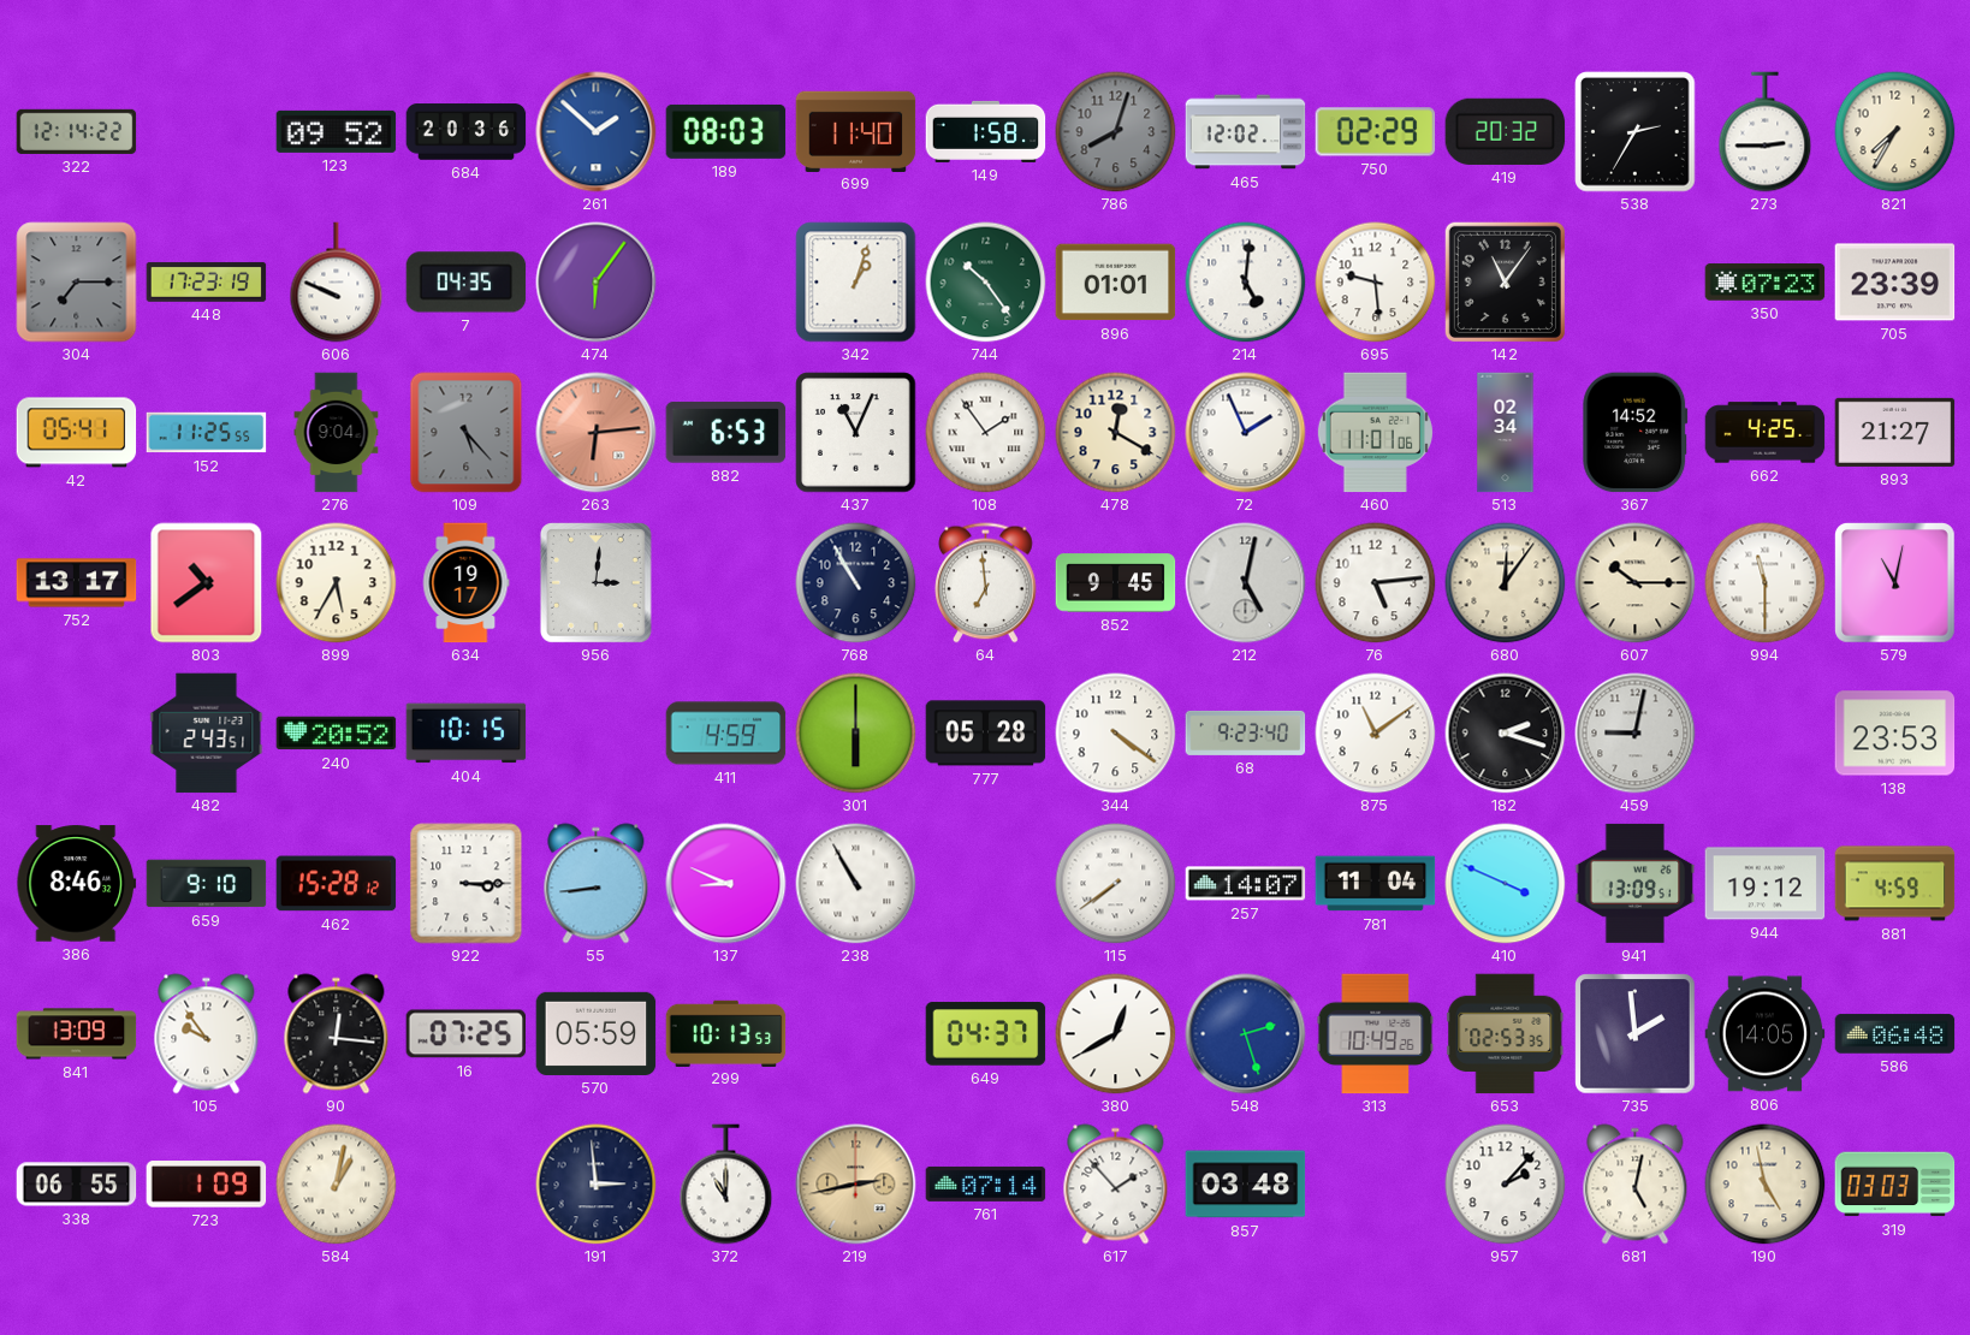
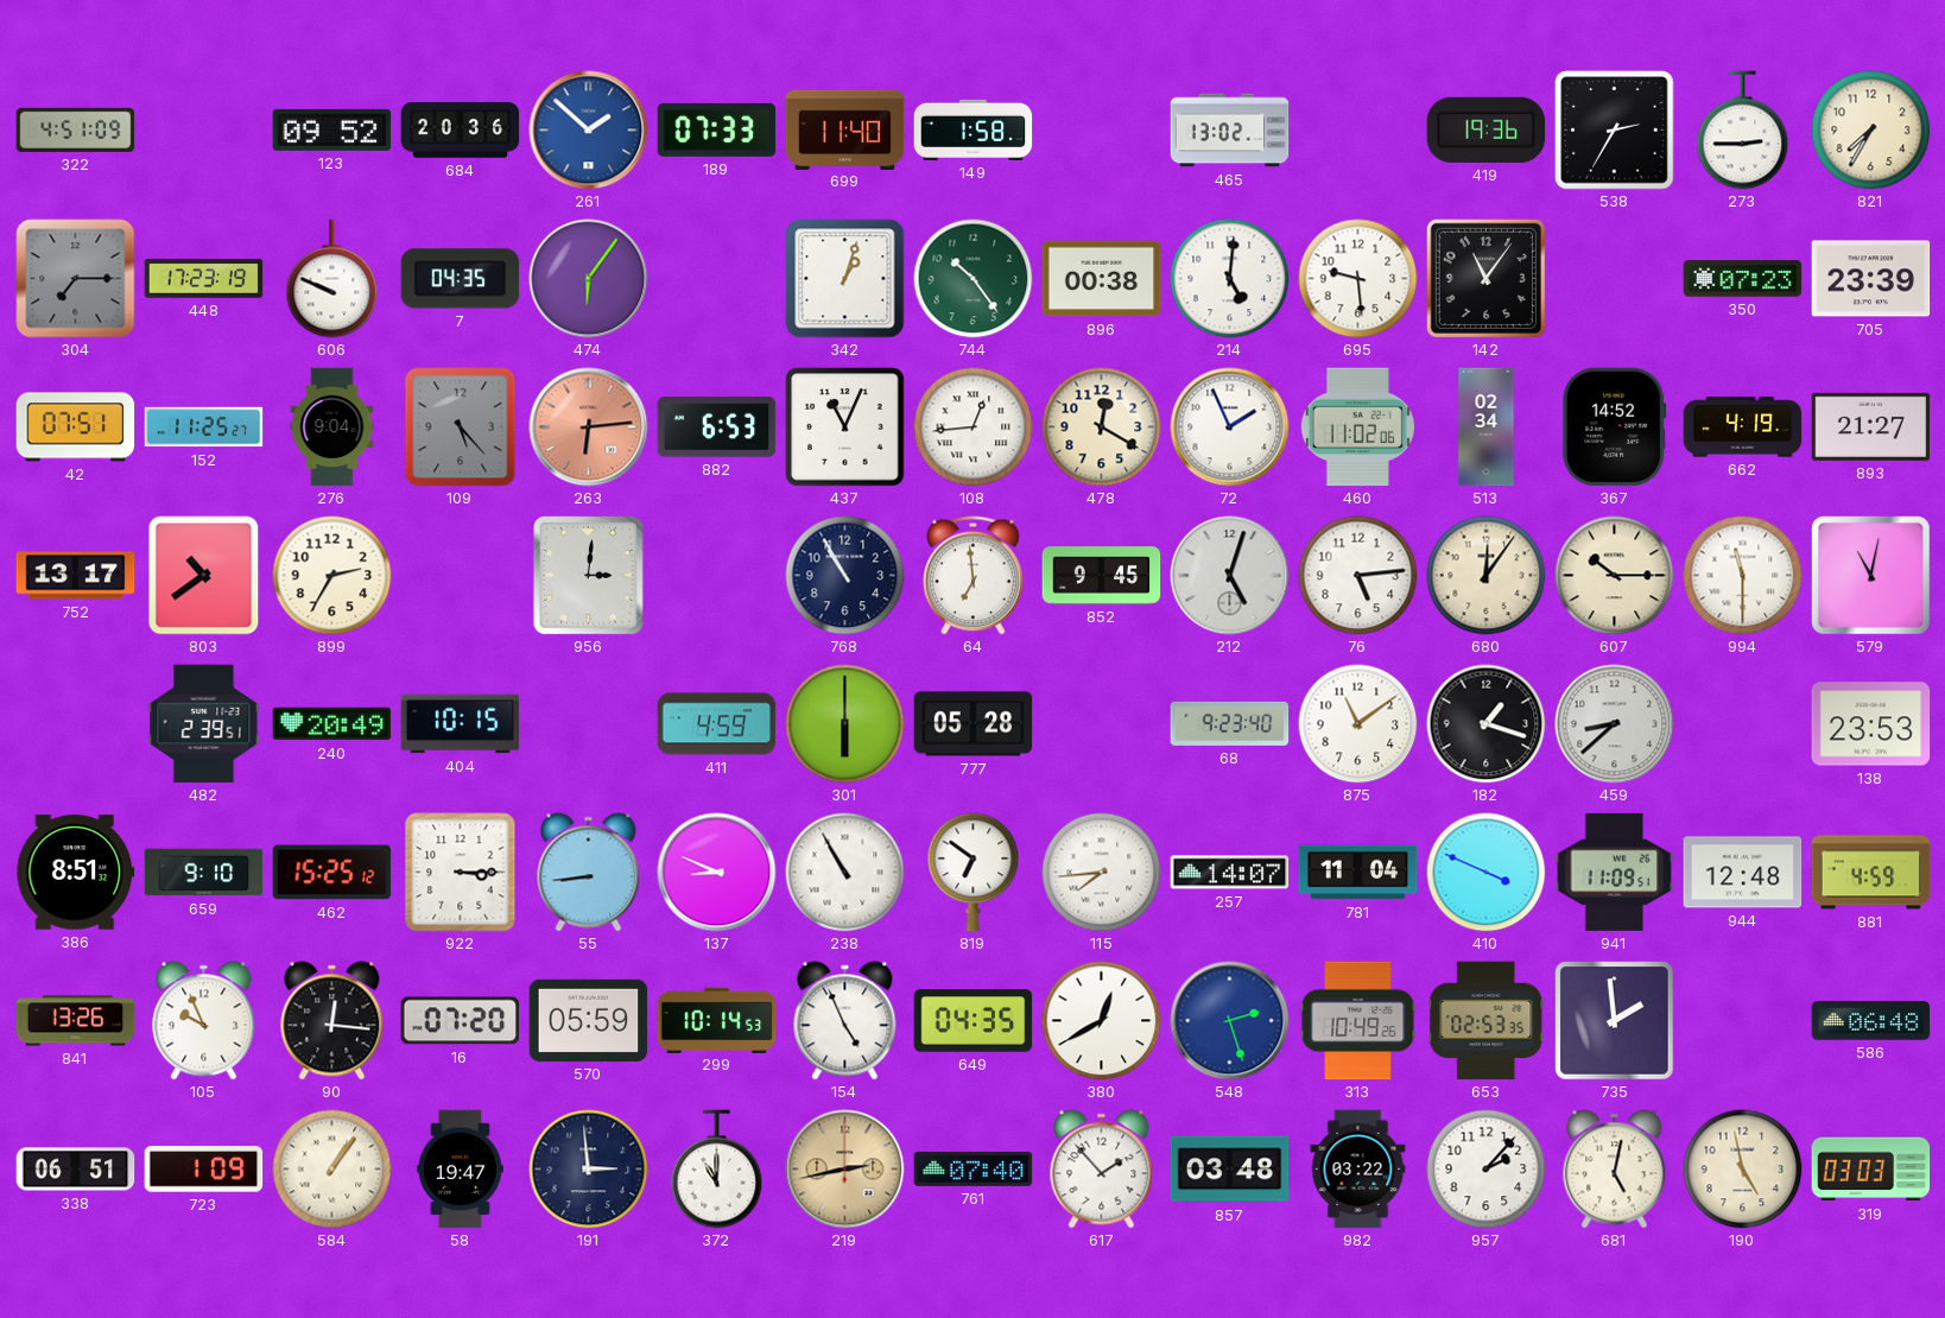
322: 12:14 -> 4:51
189: 08:03 -> 07:33
786: 8:03 -> none
465: 12:02 -> 13:02
750: 02:29 -> none
419: 20:32 -> 19:36
896: 01:01 -> 00:38
42: 05:41 -> 07:51
152: 11:25:55 -> 11:25:27
108: 1:54 -> 12:44
460: 11:01 -> 11:02
662: 4:25 -> 4:19
899: 5:35 -> 2:35
634: 19:17 -> none
212: 5:02 -> 5:03
482: 2:43 -> 2:39
240: 20:52 -> 20:49
344: 4:21 -> none
182: 2:18 -> 1:18
459: 9:02 -> 8:38
386: 8:46 -> 8:51
462: 15:28 -> 15:25
819: none -> 6:51
115: 7:39 -> 7:44
941: 13:09 -> 11:09
944: 19:12 -> 12:48
841: 13:09 -> 13:26
105: 9:54 -> 9:56
16: 07:25 -> 07:20
299: 10:13 -> 10:14
154: none -> 4:56
649: 04:37 -> 04:35
806: 14:05 -> none
338: 06:55 -> 06:51
584: 1:02 -> 1:06
58: none -> 19:47
761: 07:14 -> 07:40
982: none -> 03:22
